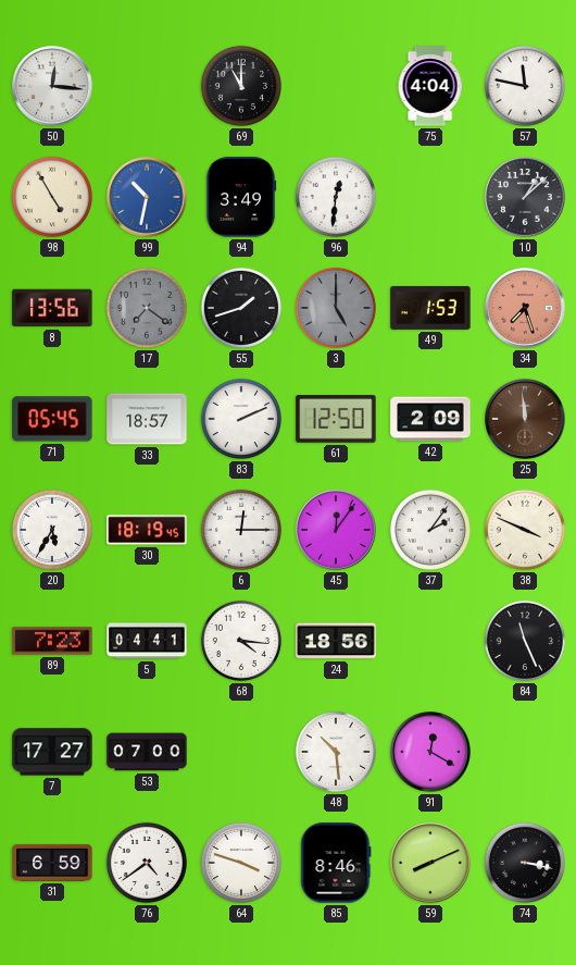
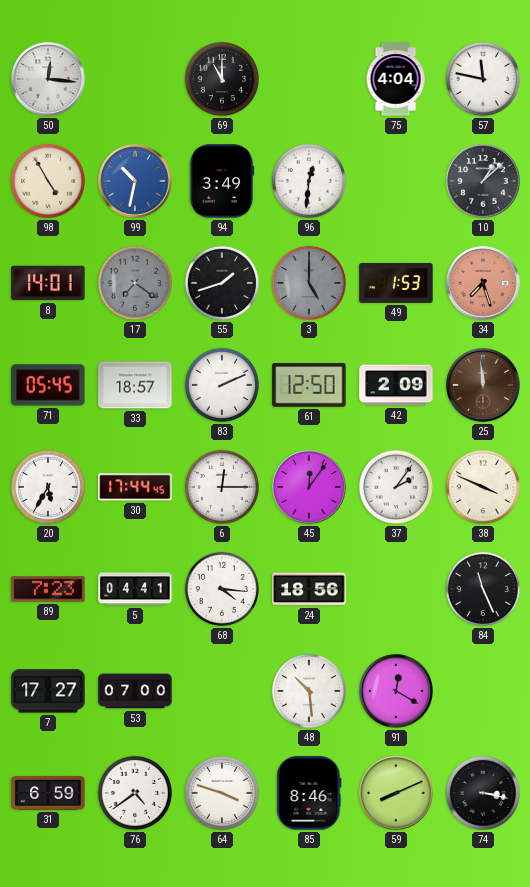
8: 13:56 -> 14:01
30: 18:19 -> 17:44
